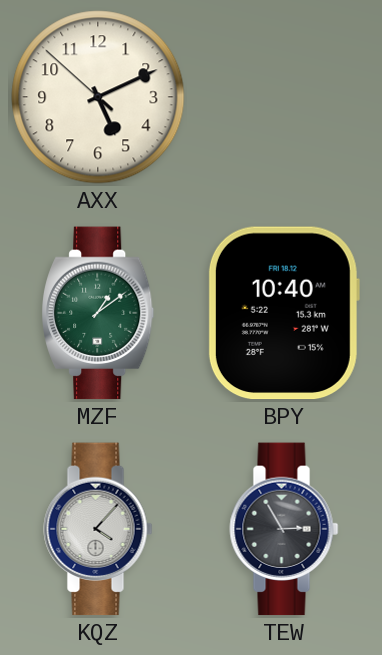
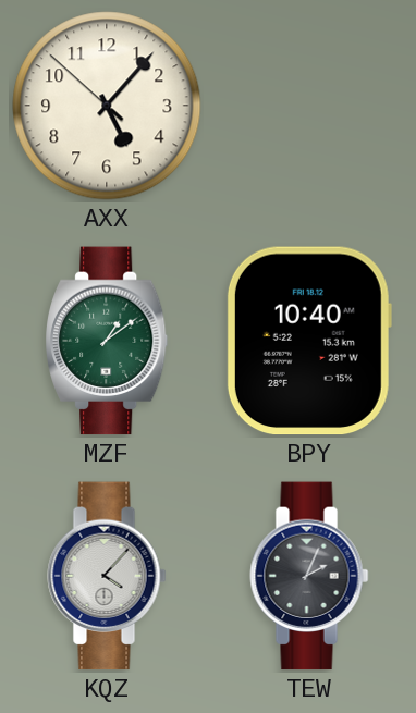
AXX: 5:10 -> 5:06
TEW: 2:55 -> 2:04
